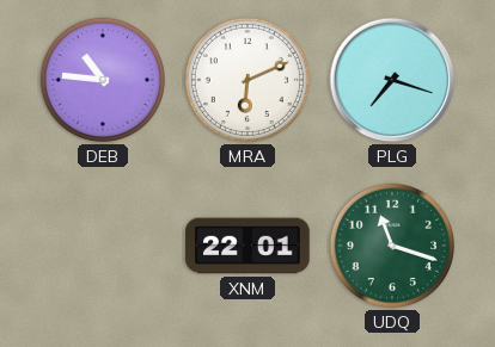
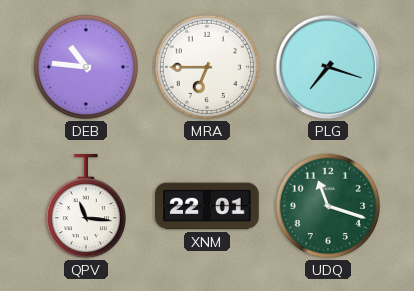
MRA: 6:11 -> 6:45
QPV: none -> 11:16
